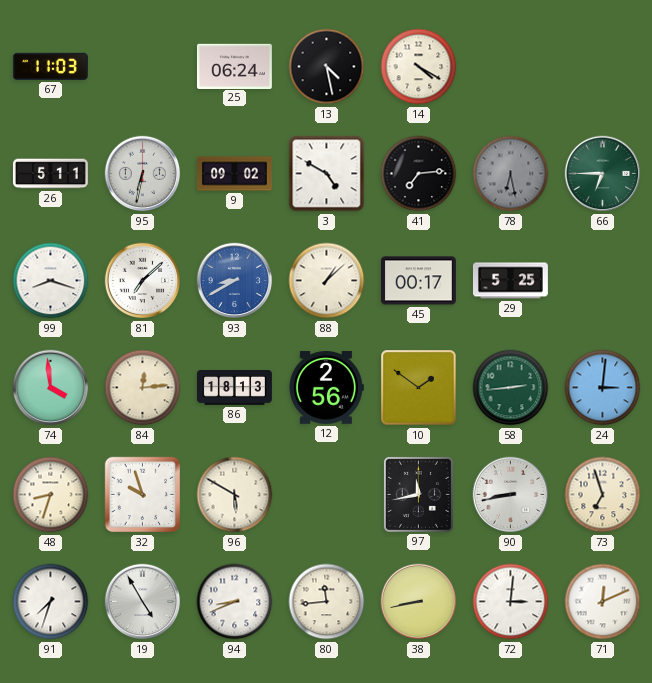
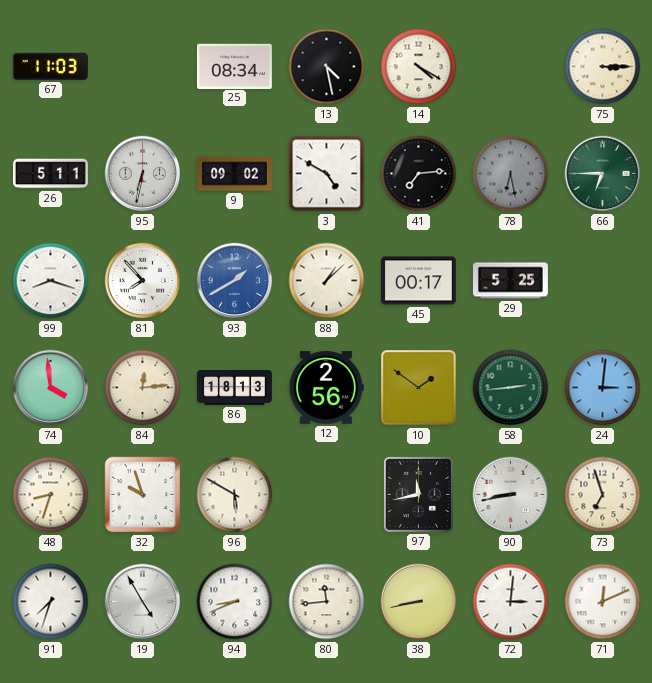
25: 06:24 -> 08:34
75: none -> 3:15
81: 7:08 -> 7:53
93: 8:40 -> 1:40
